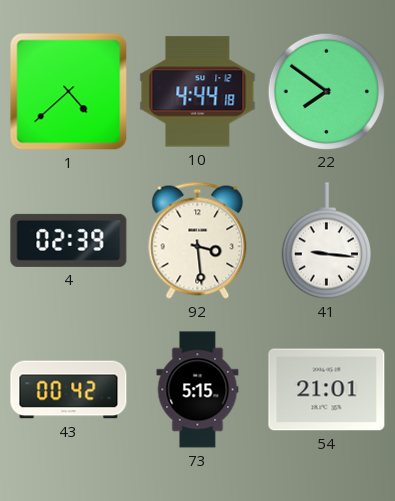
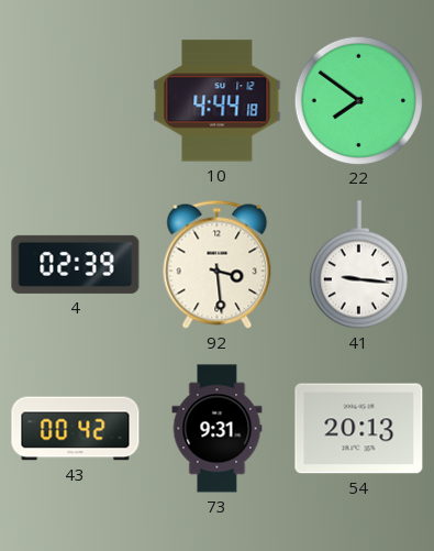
1: 4:38 -> none
73: 5:15 -> 9:31
54: 21:01 -> 20:13
